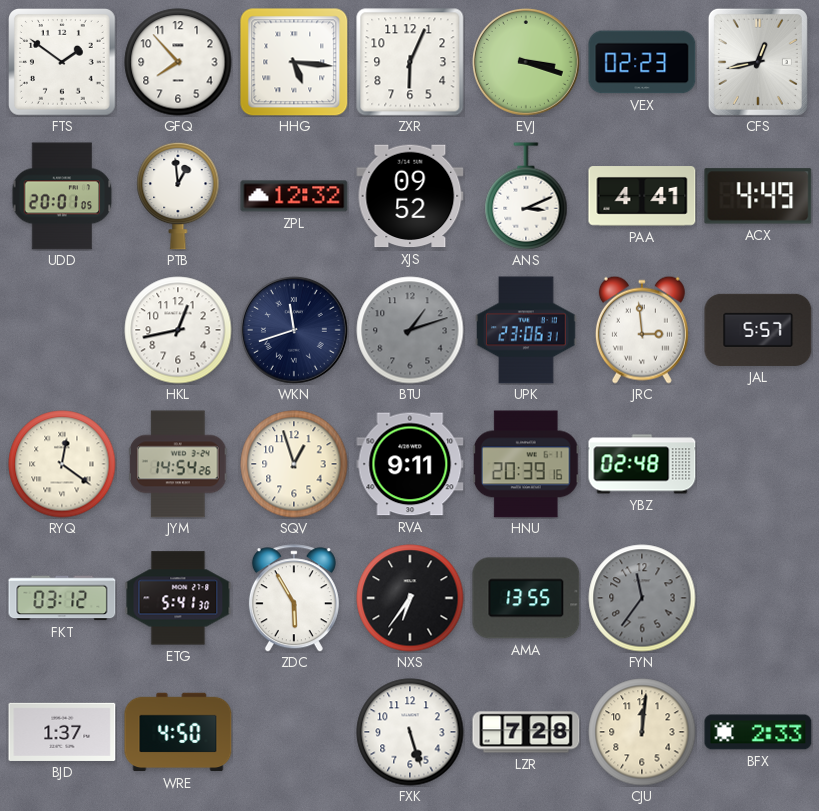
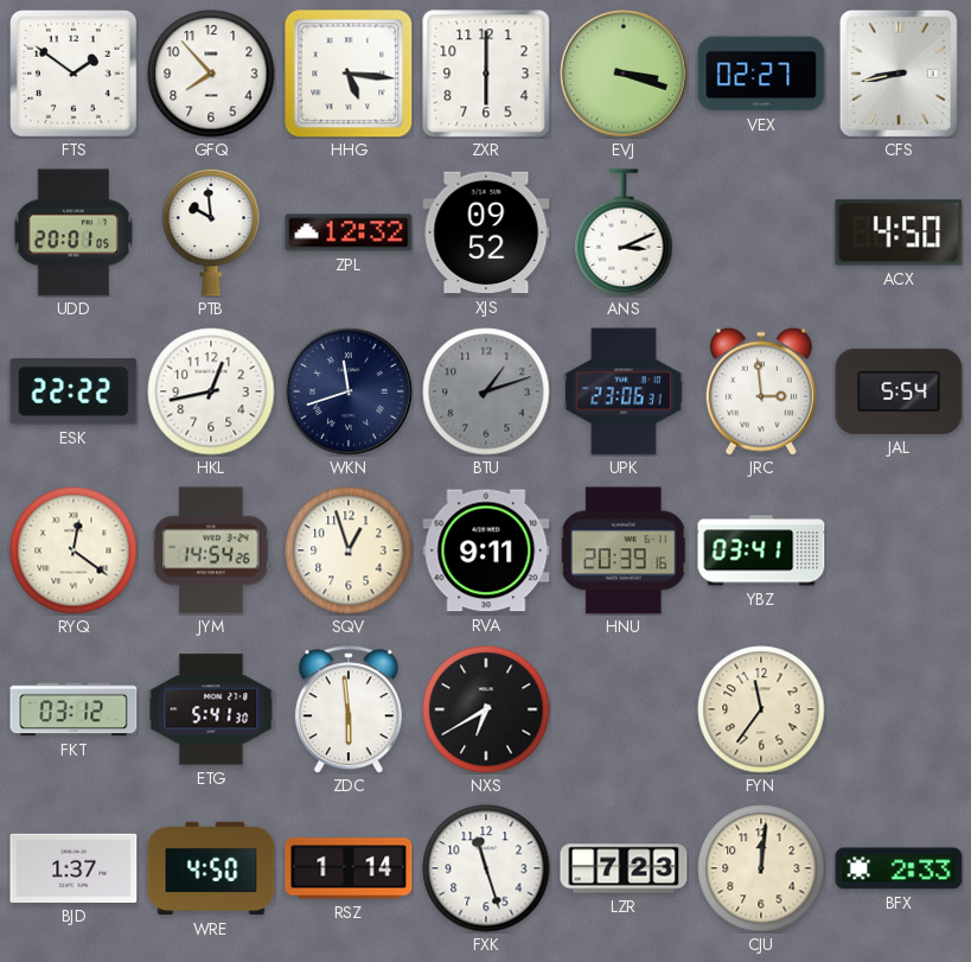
ZXR: 6:04 -> 6:00
VEX: 02:23 -> 02:27
CFS: 12:43 -> 8:43
PTB: 12:59 -> 9:59
PAA: 4:41 -> none
ACX: 4:49 -> 4:50
ESK: none -> 22:22
JAL: 5:57 -> 5:54
YBZ: 02:48 -> 03:41
ZDC: 5:55 -> 5:59
NXS: 6:36 -> 6:40
AMA: 13:55 -> none
FYN dial: grey -> cream
RSZ: none -> 1:14
FXK: 5:27 -> 11:27
LZR: 7:28 -> 7:23
